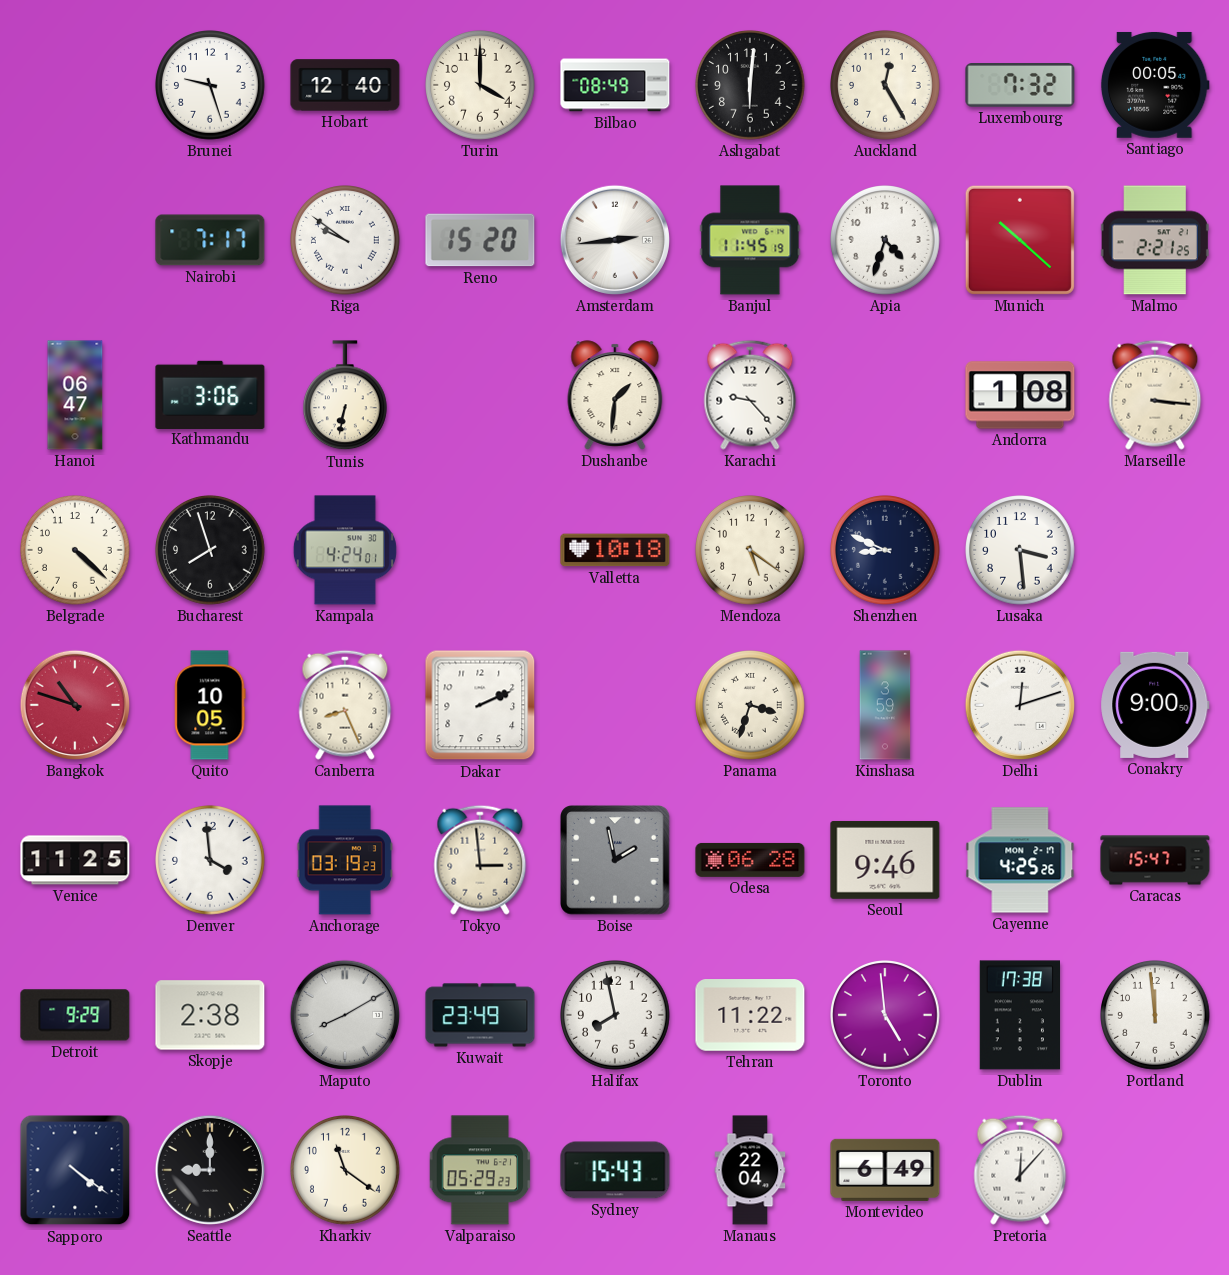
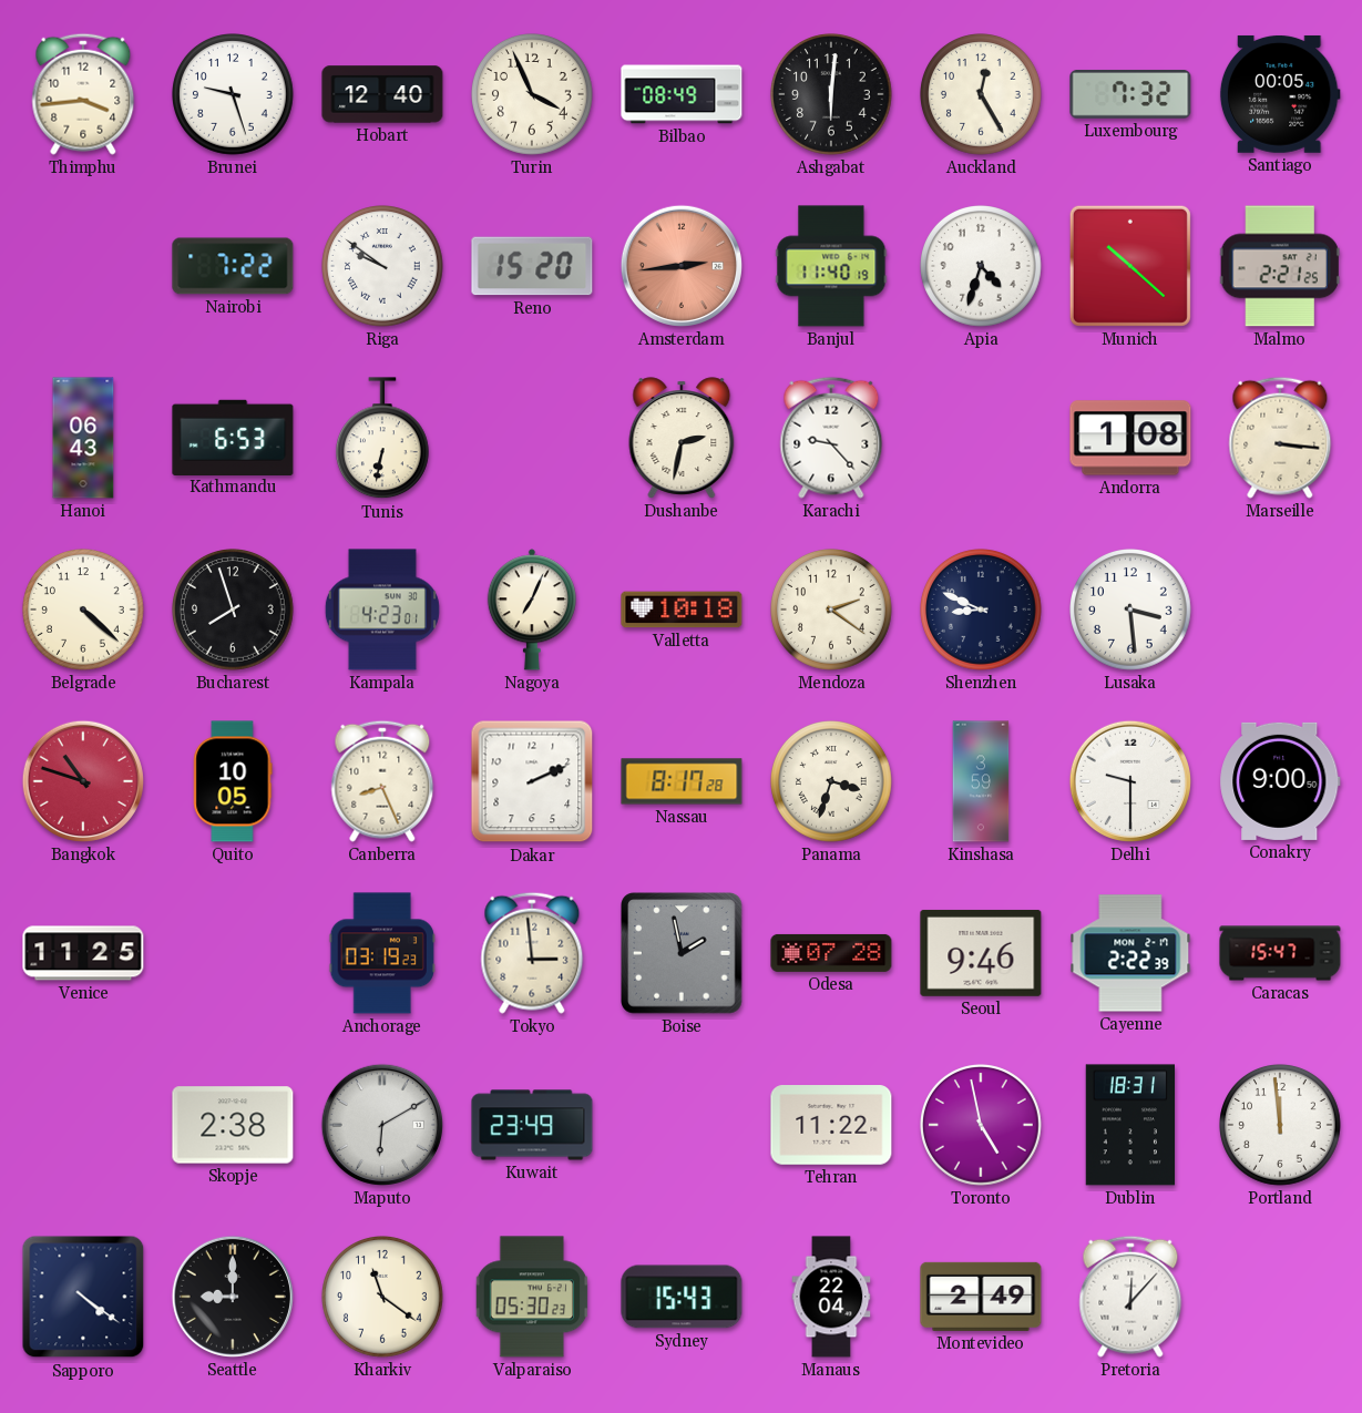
Thimphu: none -> 3:44
Turin: 4:00 -> 3:56
Nairobi: 7:17 -> 7:22
Amsterdam dial: white -> salmon
Banjul: 11:45 -> 11:40
Hanoi: 06:47 -> 06:43
Kathmandu: 3:06 -> 6:53
Dushanbe: 1:31 -> 2:32
Kampala: 4:24 -> 4:23
Nagoya: none -> 7:04
Mendoza: 5:21 -> 2:21
Nassau: none -> 8:17
Delhi: 12:12 -> 9:30
Denver: 3:59 -> none
Odesa: 06:28 -> 07:28
Cayenne: 4:25 -> 2:22
Detroit: 9:29 -> none
Maputo: 8:10 -> 6:10
Halifax: 7:58 -> none
Toronto: 4:59 -> 4:58
Dublin: 17:38 -> 18:31
Valparaiso: 05:29 -> 05:30
Montevideo: 6:49 -> 2:49
